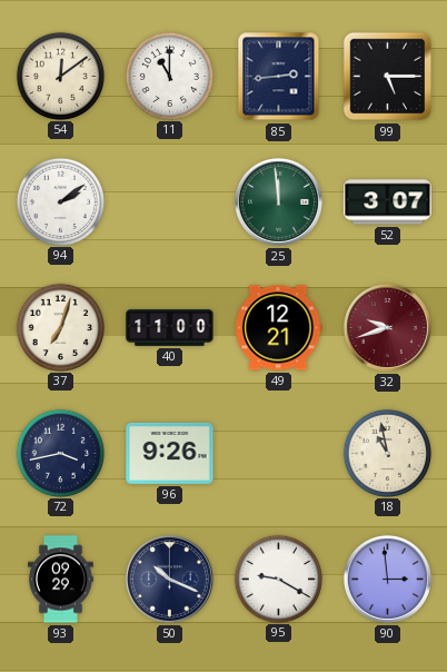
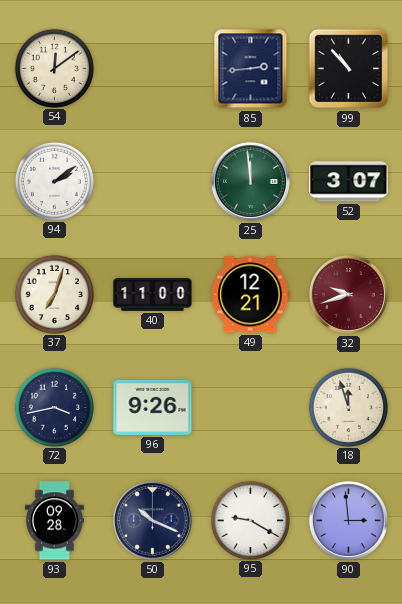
11: 11:00 -> none
99: 5:15 -> 10:53
18: 10:58 -> 11:57
93: 09:29 -> 09:28
